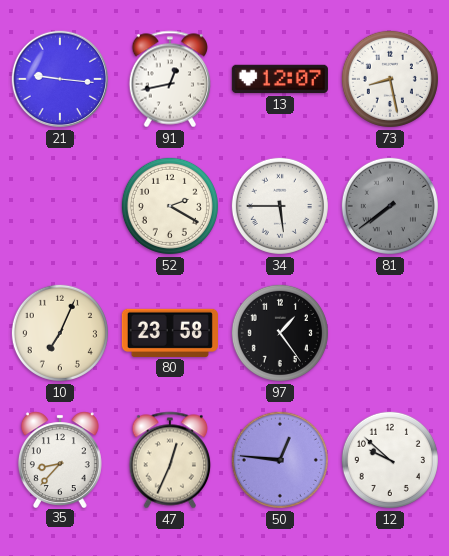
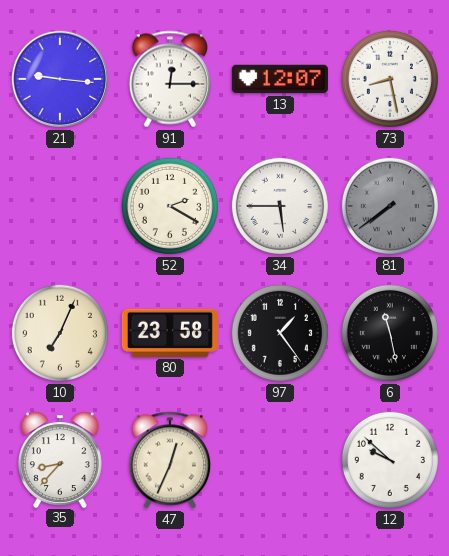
91: 12:43 -> 12:15
6: none -> 11:28
50: 12:46 -> none
